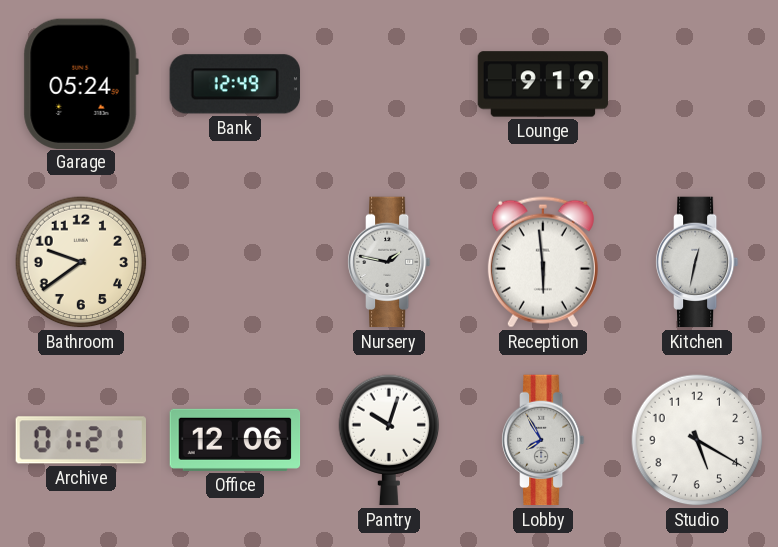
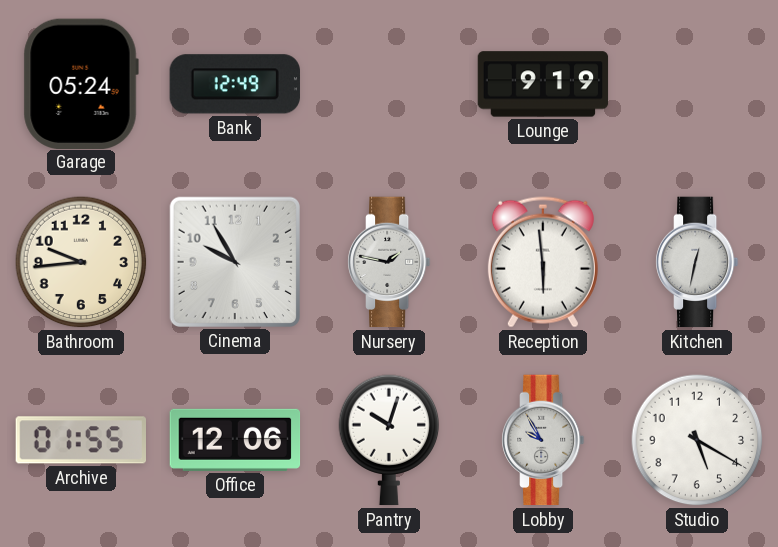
Bathroom: 9:39 -> 9:44
Cinema: none -> 9:55
Archive: 01:21 -> 01:55
Lobby: 7:55 -> 9:55
